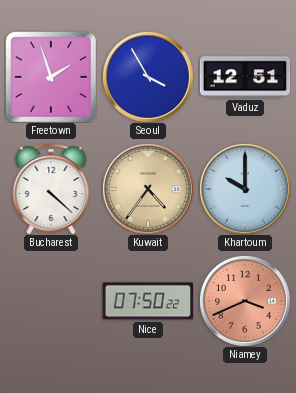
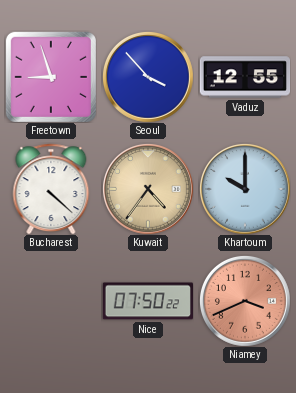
Freetown: 1:57 -> 8:57
Seoul: 3:55 -> 3:53
Vaduz: 12:51 -> 12:55
